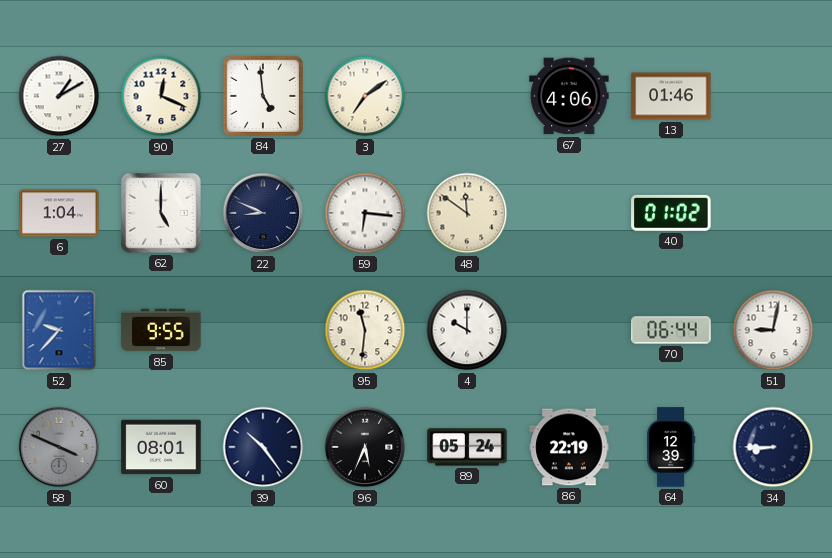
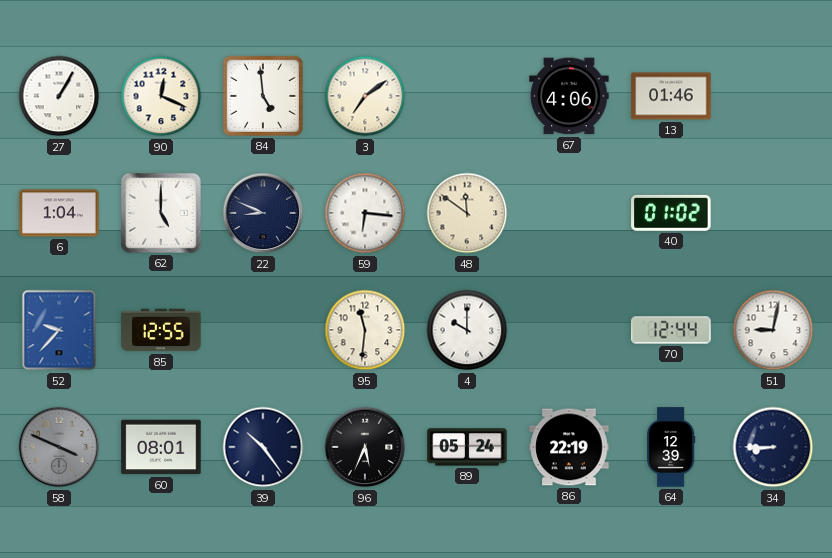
27: 1:10 -> 1:05
85: 9:55 -> 12:55
70: 06:44 -> 12:44
